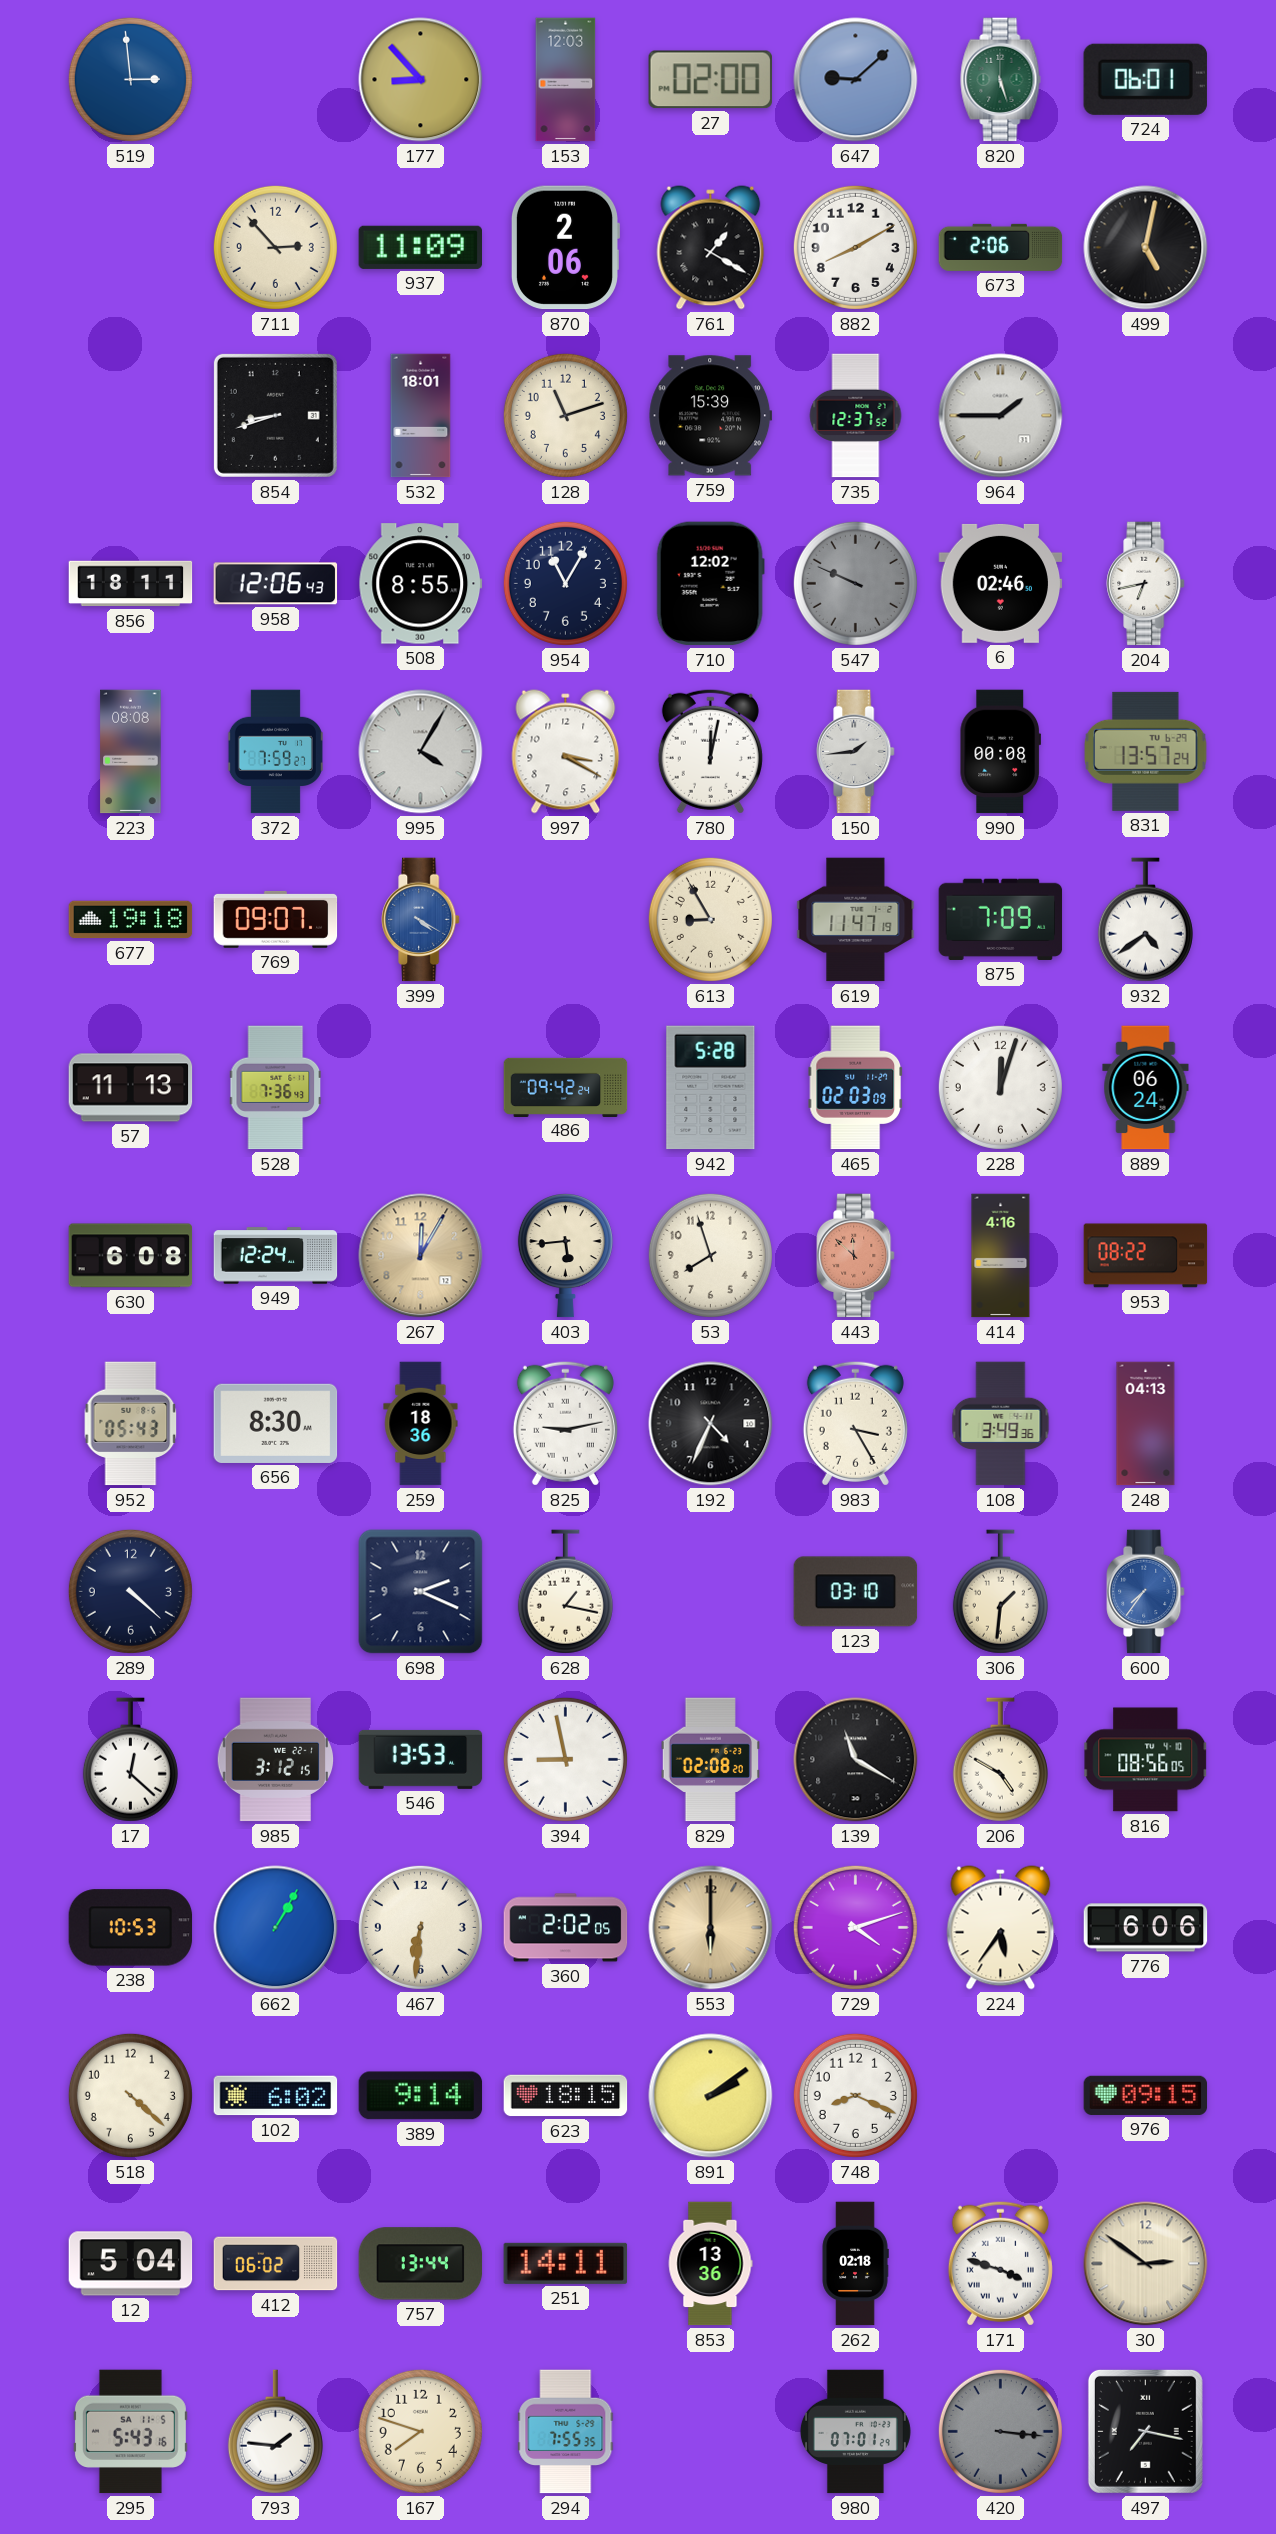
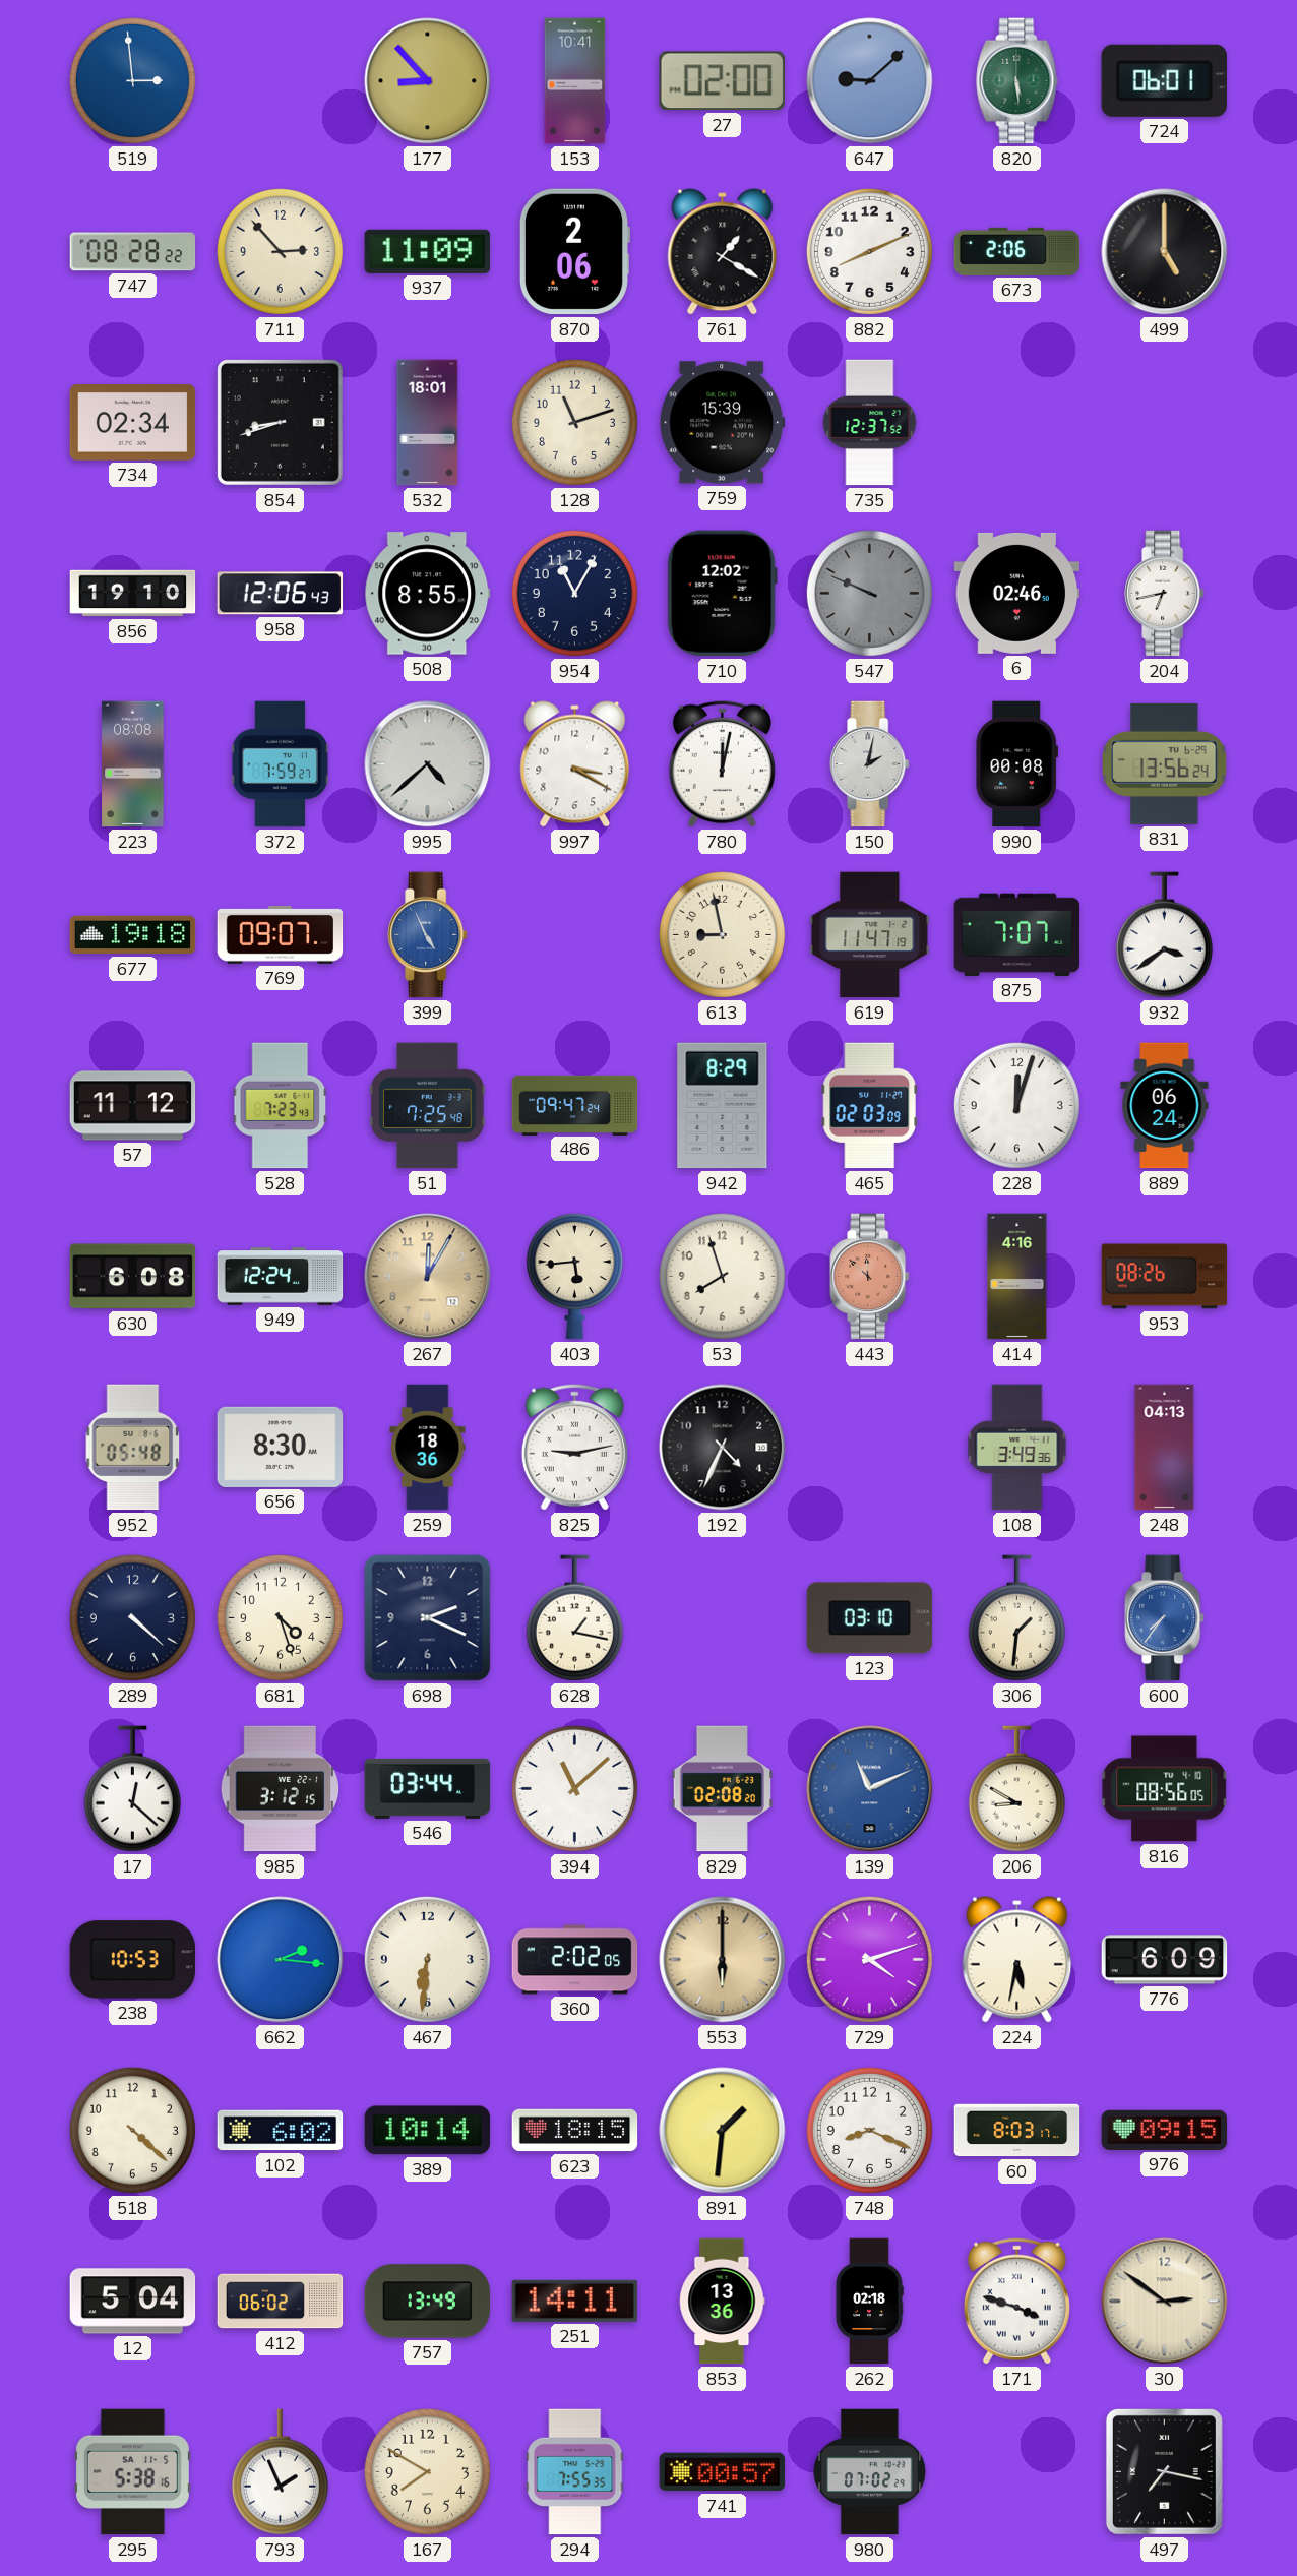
153: 12:03 -> 10:41
820: 5:27 -> 5:29
747: none -> 08:28
882: 8:10 -> 8:11
499: 5:02 -> 5:00
734: none -> 02:34
964: 1:45 -> none
856: 18:11 -> 19:10
995: 4:05 -> 4:38
150: 1:44 -> 2:02
831: 13:57 -> 13:56
399: 4:20 -> 4:56
613: 8:55 -> 8:58
875: 7:09 -> 7:07
932: 4:39 -> 3:39
57: 11:13 -> 11:12
528: 7:36 -> 7:23
51: none -> 7:25
486: 09:42 -> 09:47
942: 5:28 -> 8:29
953: 08:22 -> 08:26
952: 05:43 -> 05:48
983: 3:25 -> none
681: none -> 4:27
546: 13:53 -> 03:44
394: 8:58 -> 11:08
139: 11:20 -> 11:11
139 dial: black -> blue
206: 4:50 -> 8:50
662: 1:05 -> 2:16
224: 5:36 -> 5:32
776: 6:06 -> 6:09
389: 9:14 -> 10:14
891: 2:09 -> 1:31
60: none -> 8:03
757: 13:44 -> 13:49
295: 5:43 -> 5:38
793: 1:46 -> 1:56
167: 7:48 -> 7:50
741: none -> 00:57
980: 07:01 -> 07:02
420: 3:16 -> none
